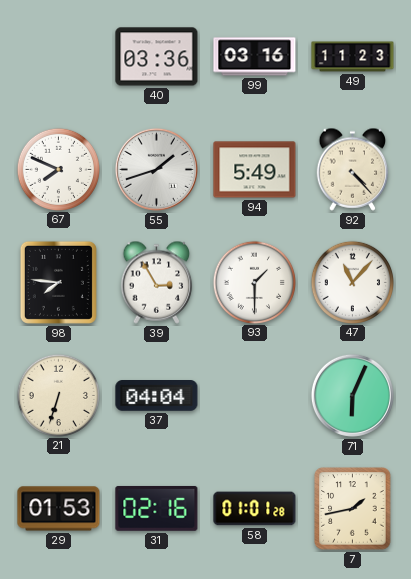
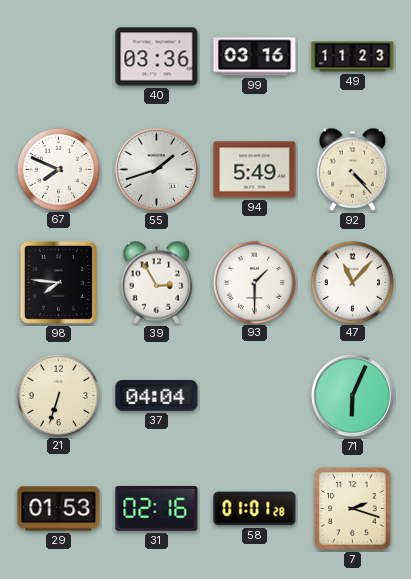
7: 1:43 -> 2:18
